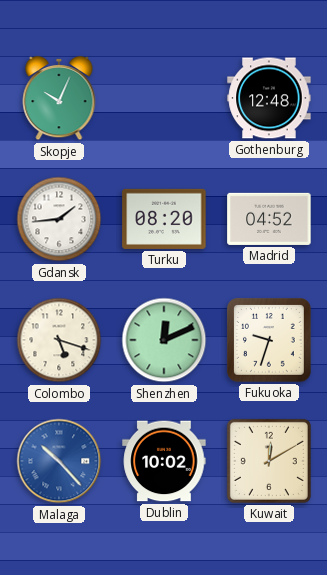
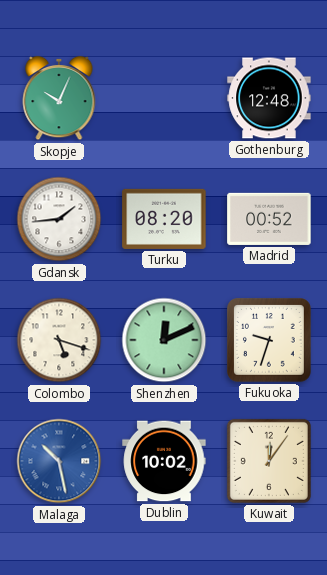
Madrid: 04:52 -> 00:52
Malaga: 10:23 -> 10:28
Kuwait: 12:10 -> 12:06
